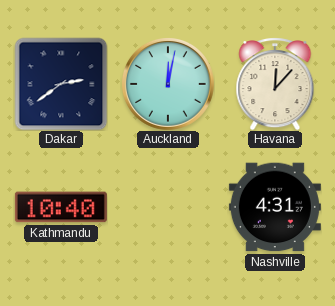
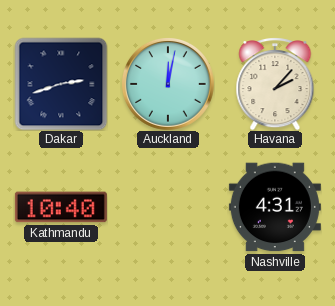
Dakar: 2:39 -> 2:42
Havana: 12:07 -> 2:07
